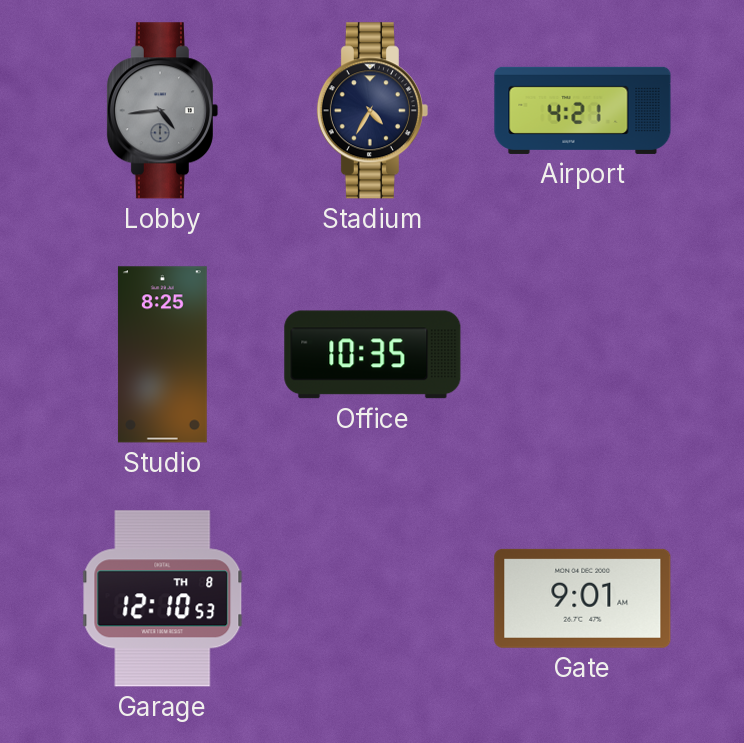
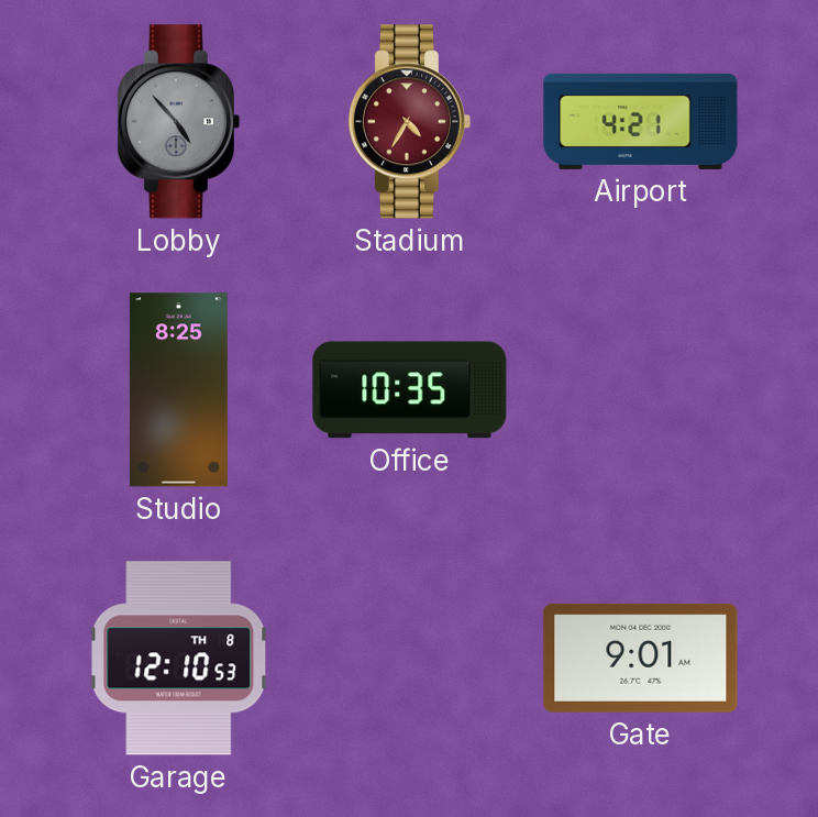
Lobby: 4:44 -> 4:53
Stadium dial: navy -> burgundy
